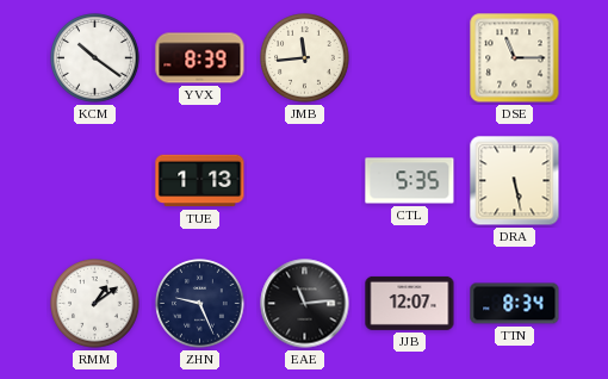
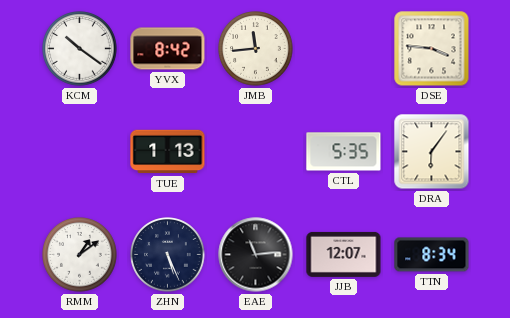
YVX: 8:39 -> 8:42
DSE: 11:15 -> 3:46
DRA: 5:28 -> 6:06
ZHN: 9:26 -> 5:26
